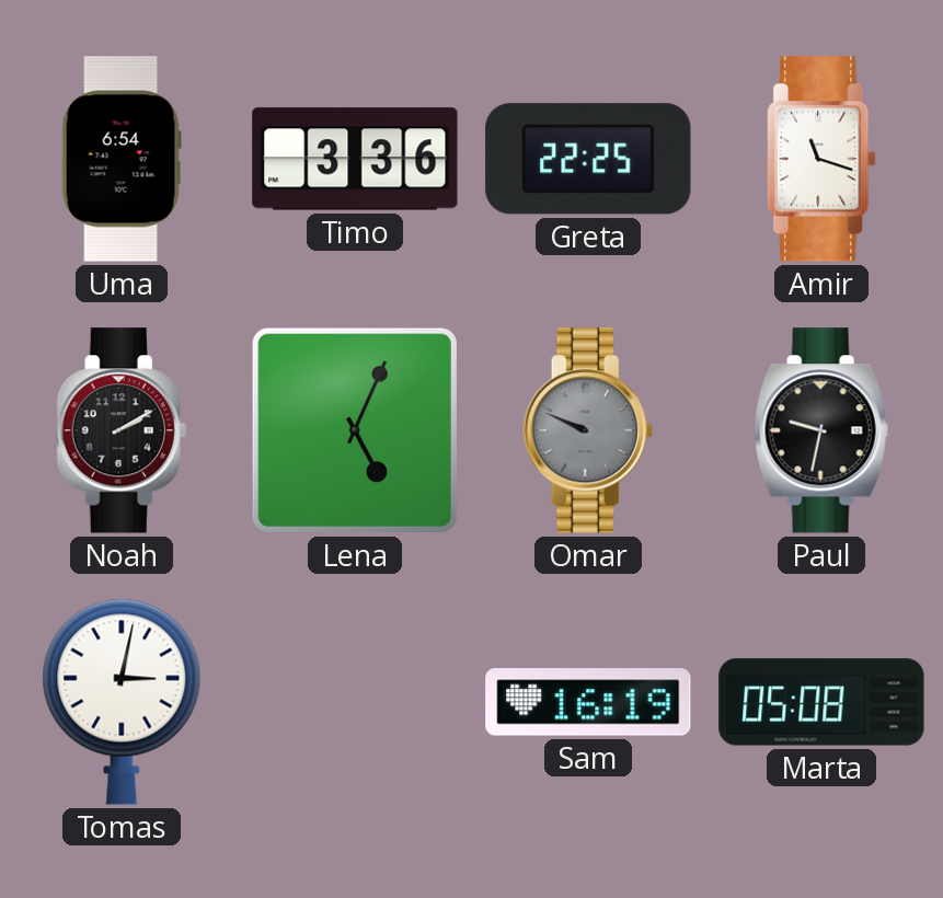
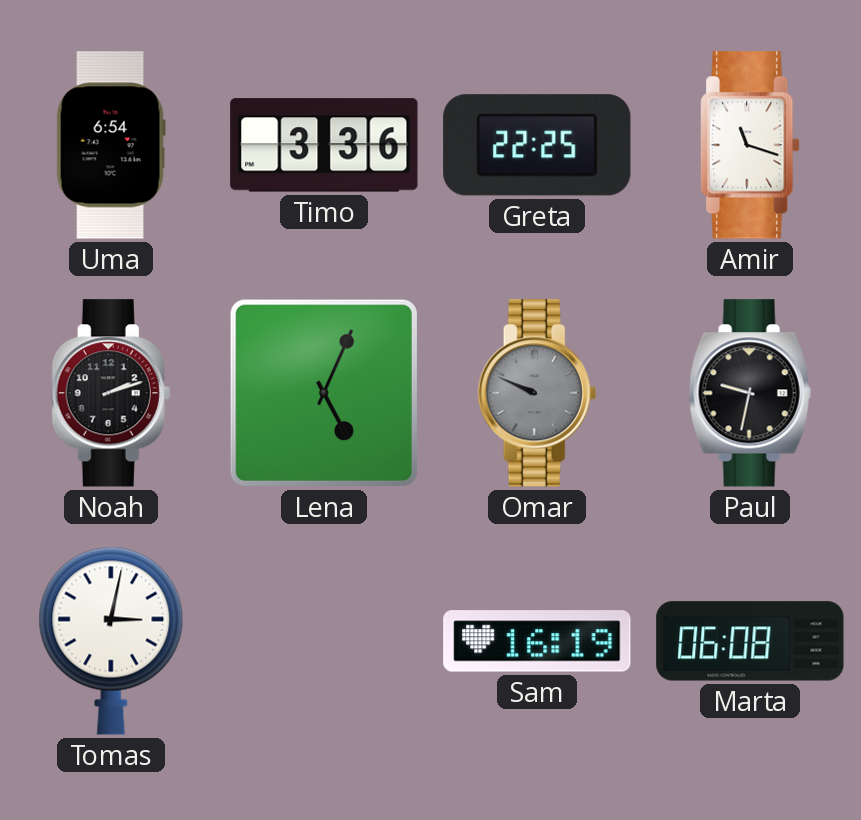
Noah: 2:10 -> 2:12
Marta: 05:08 -> 06:08
